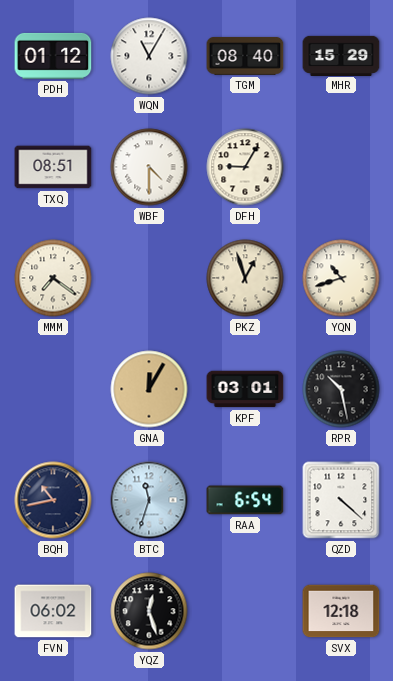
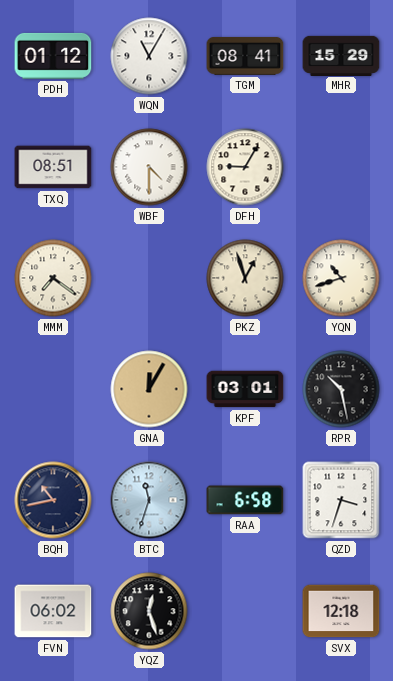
TGM: 08:40 -> 08:41
RAA: 6:54 -> 6:58
QZD: 4:22 -> 3:33
